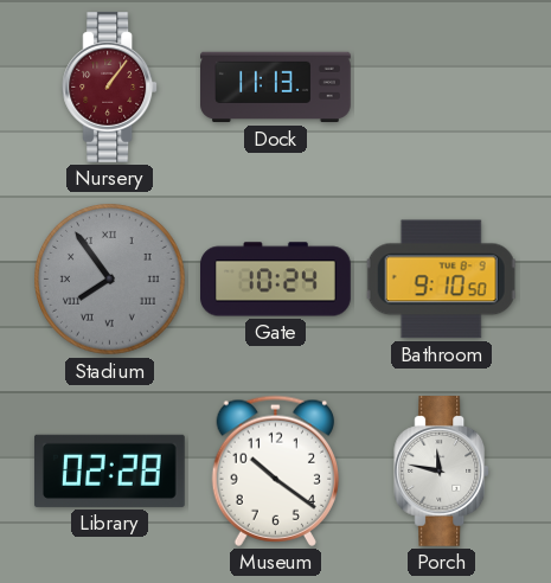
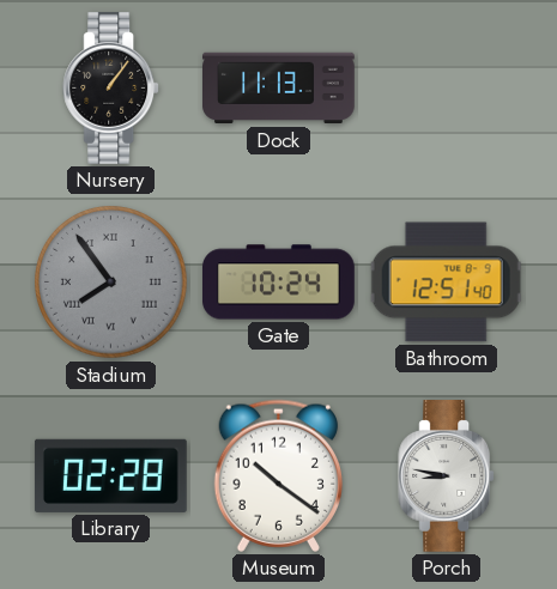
Nursery dial: burgundy -> black
Bathroom: 9:10 -> 12:51
Porch: 11:47 -> 8:47
